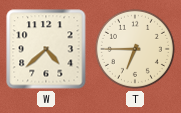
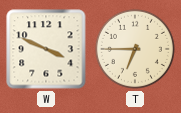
W: 4:38 -> 3:49
